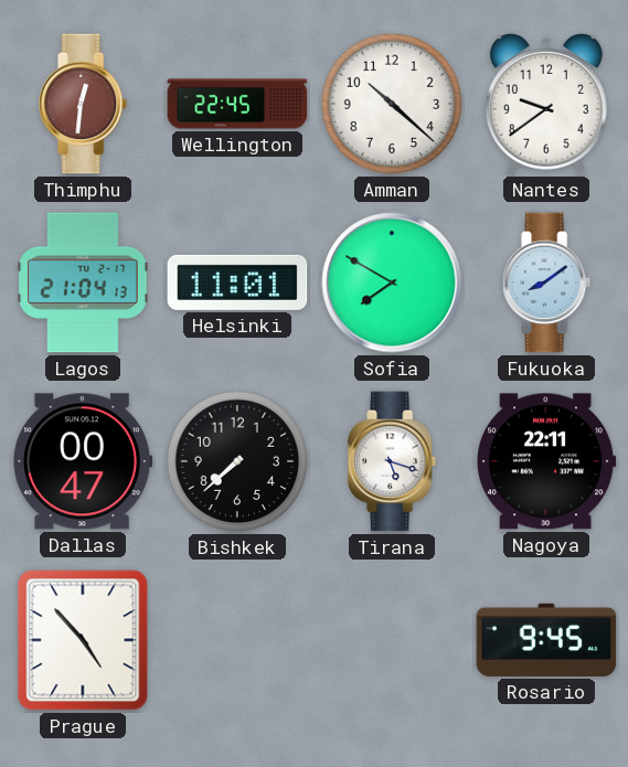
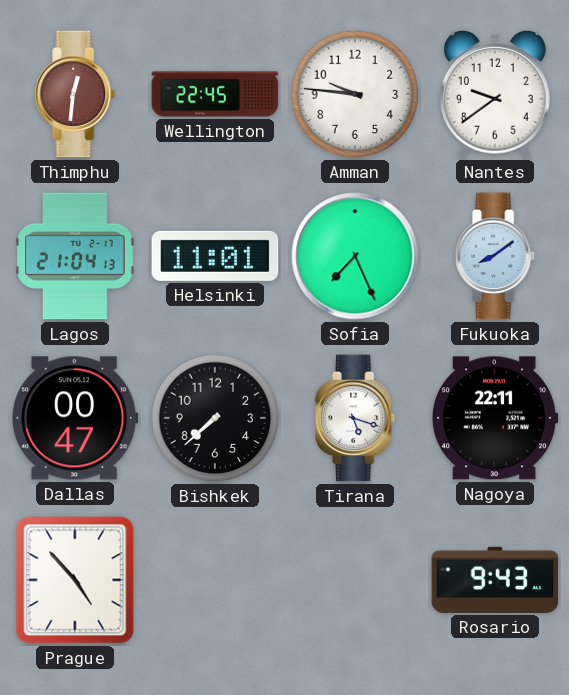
Amman: 10:22 -> 9:46
Sofia: 7:50 -> 7:26
Rosario: 9:45 -> 9:43
